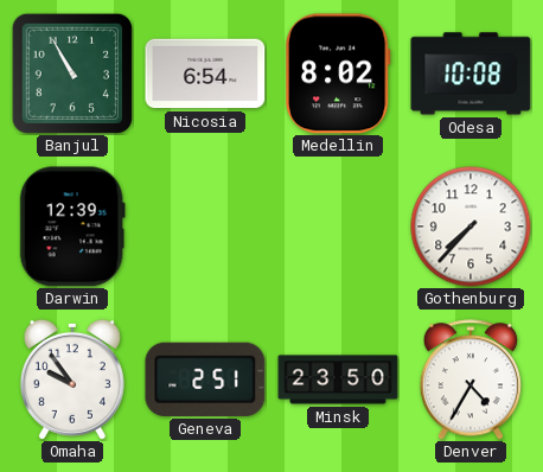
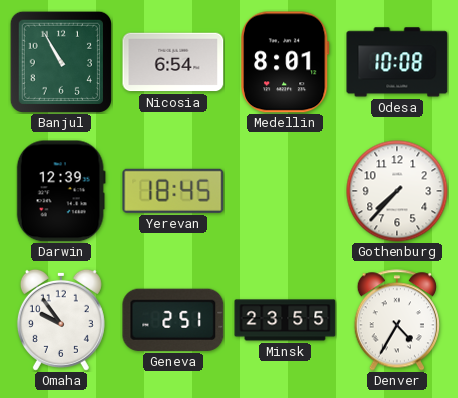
Medellin: 8:02 -> 8:01
Yerevan: none -> 18:45
Minsk: 23:50 -> 23:55
